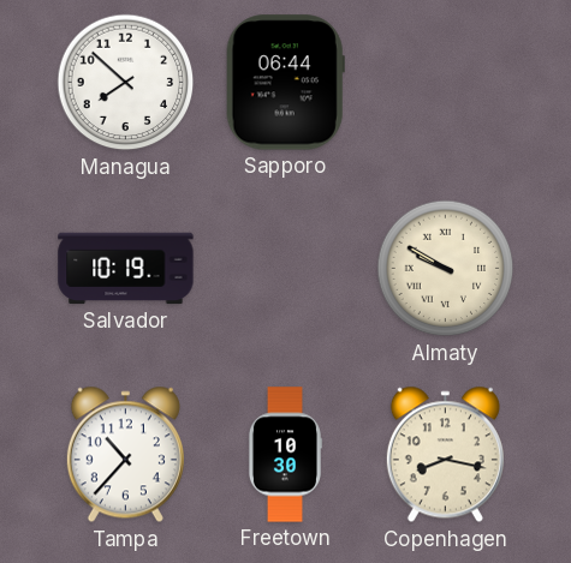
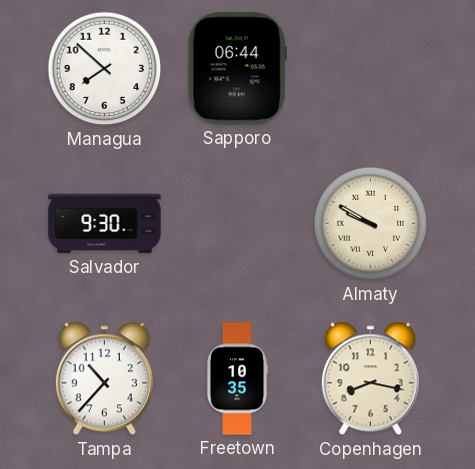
Salvador: 10:19 -> 9:30
Freetown: 10:30 -> 10:35
